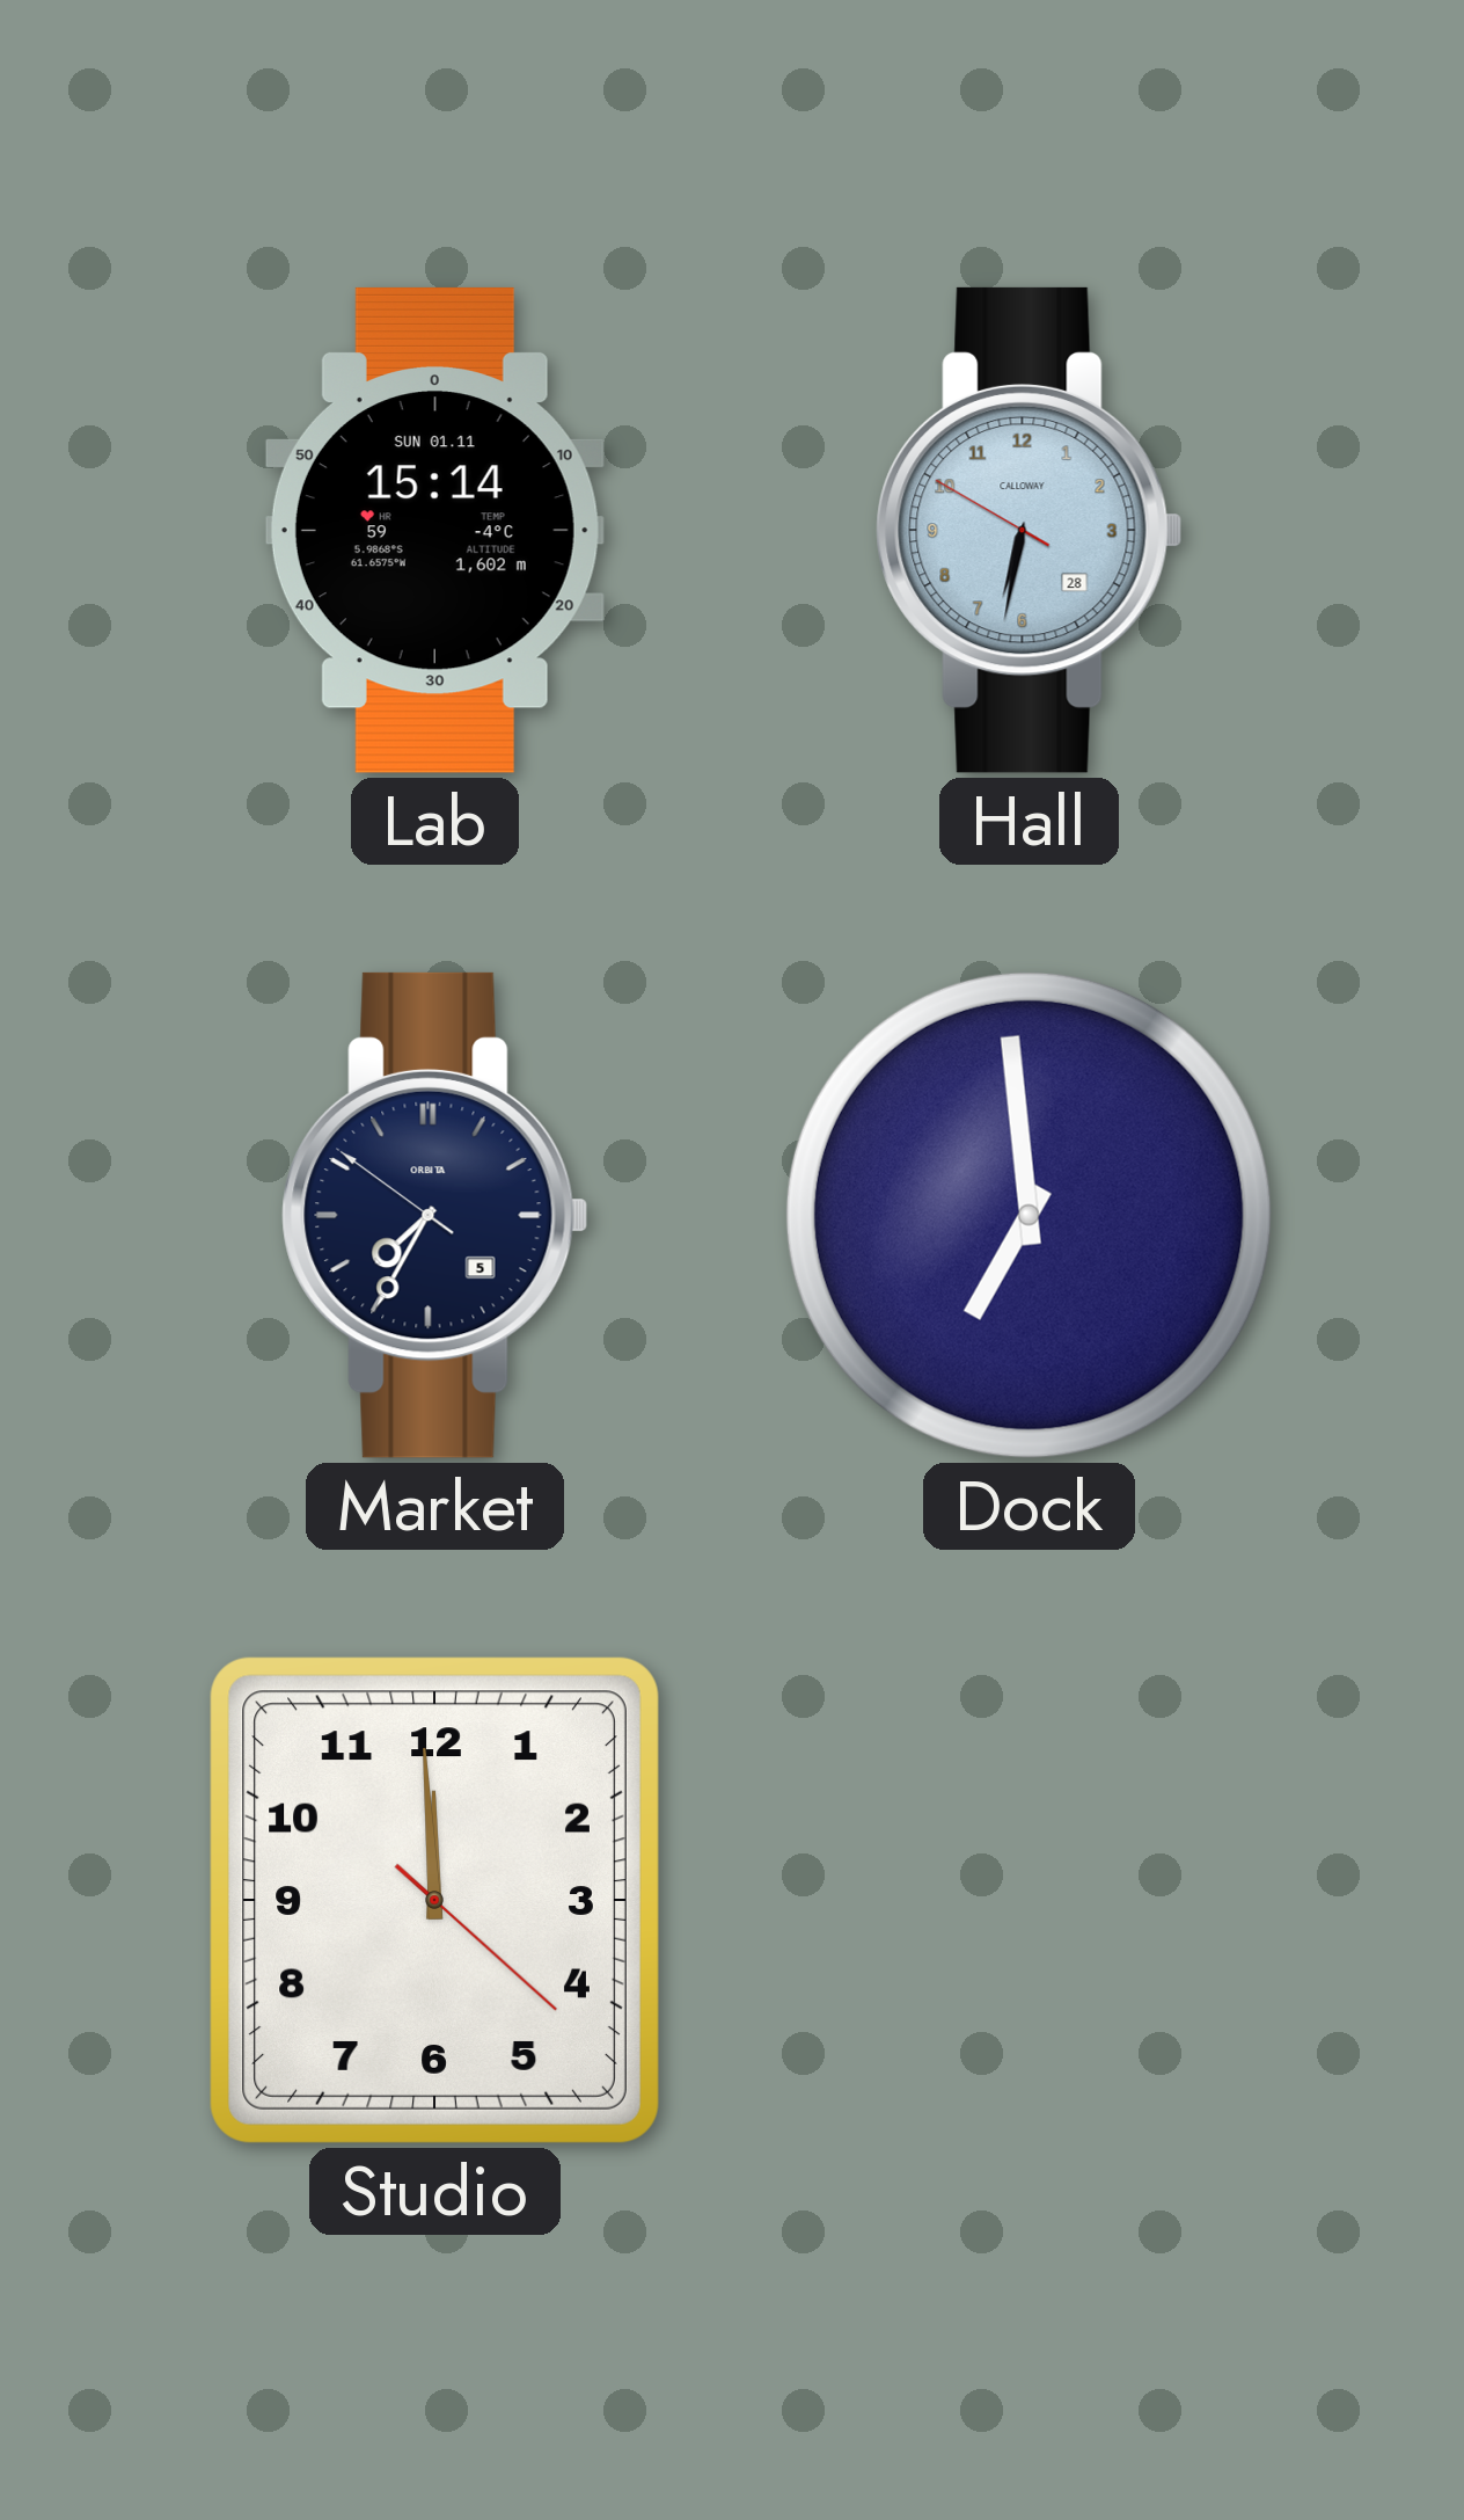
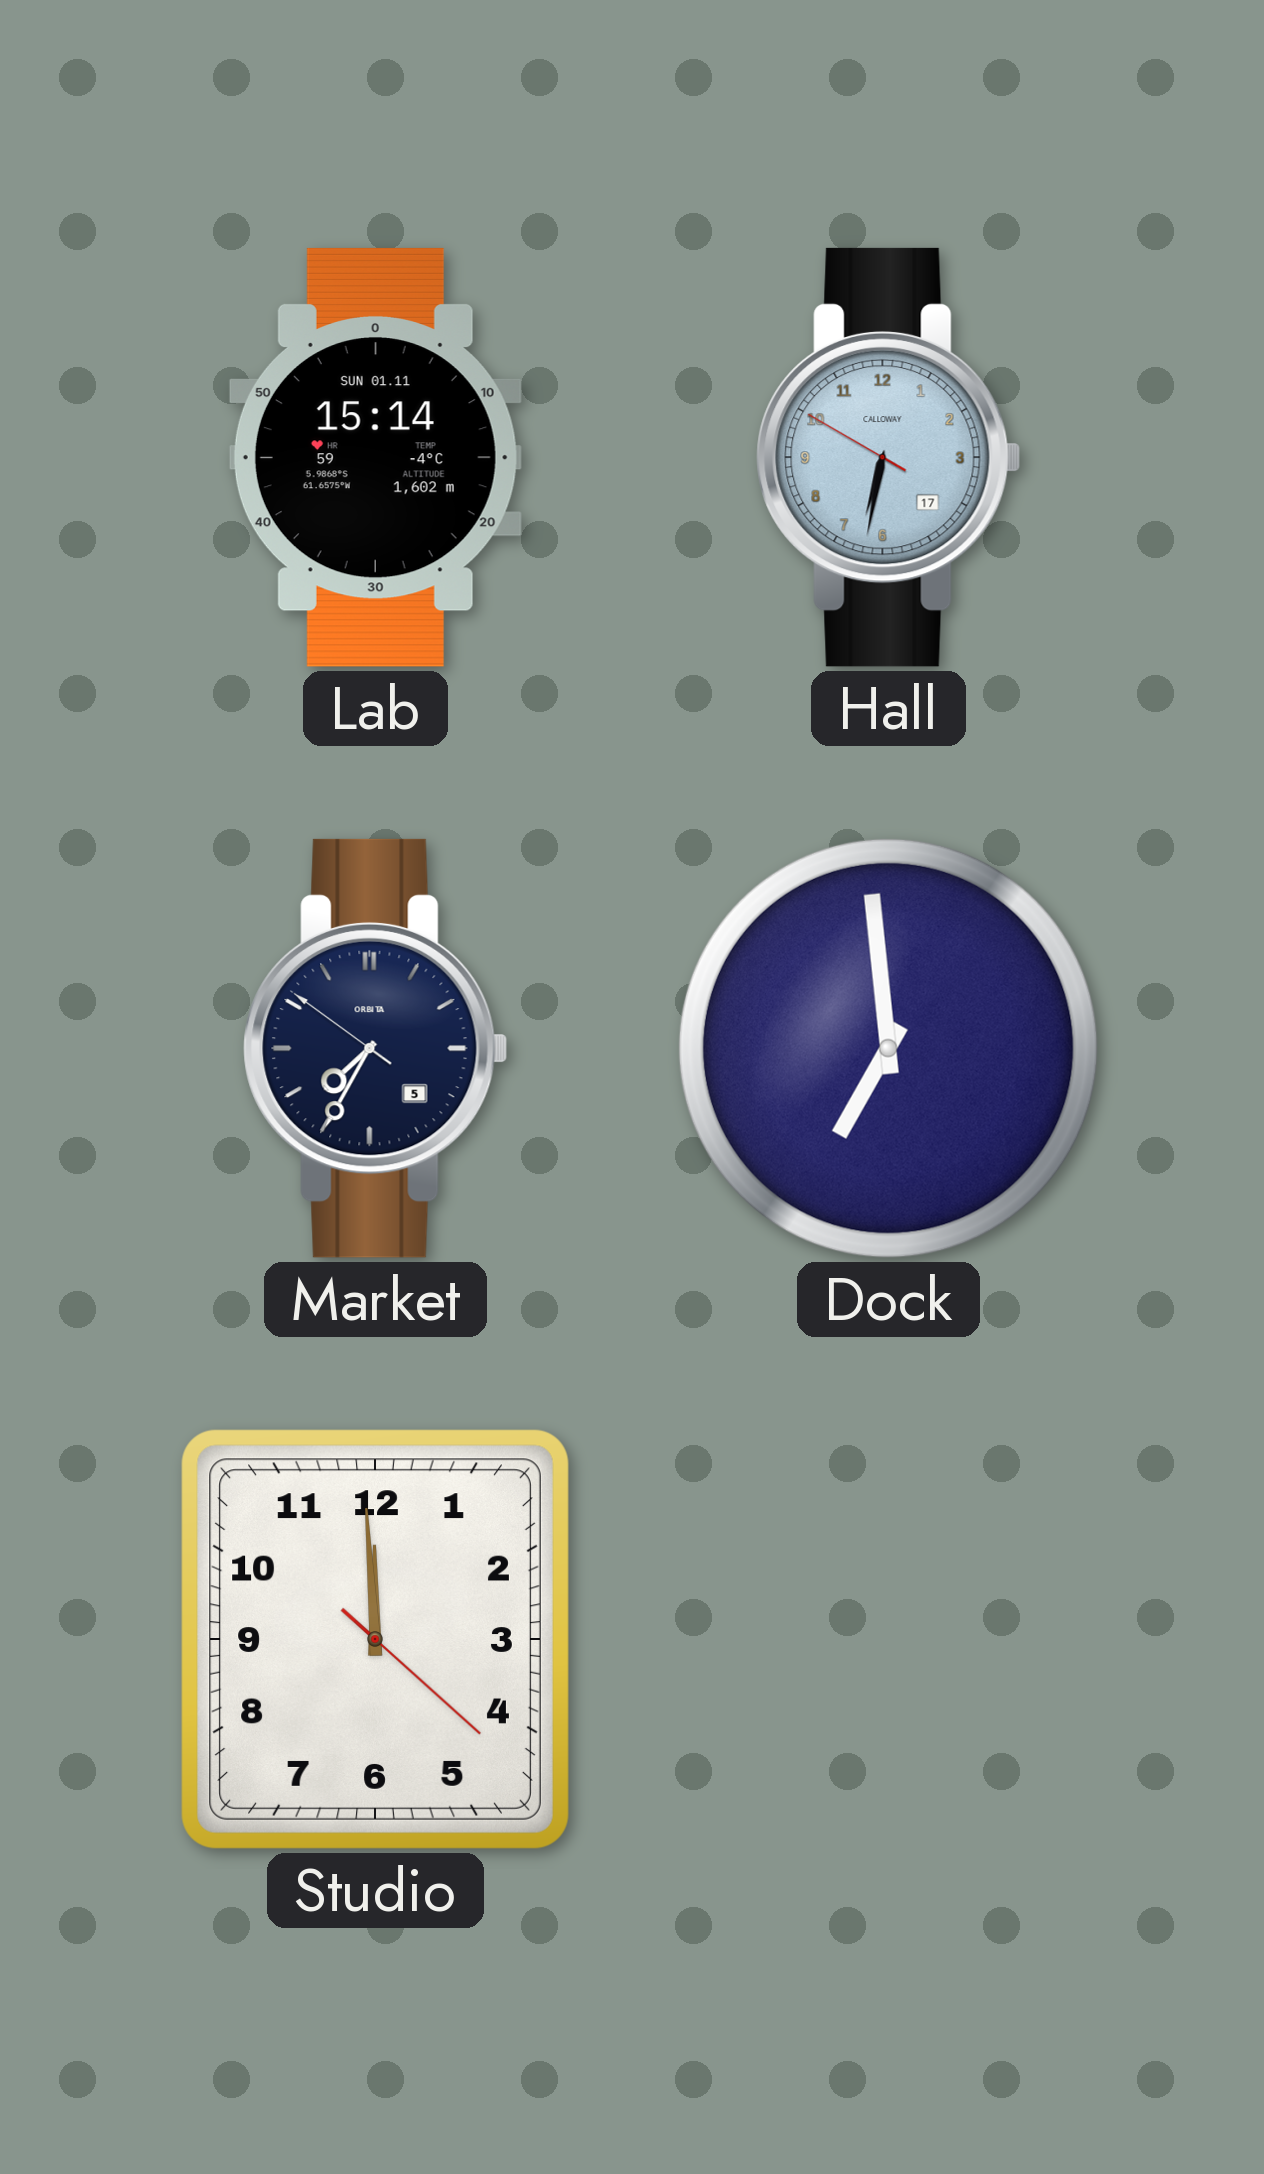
Hall date: 28 -> 17
